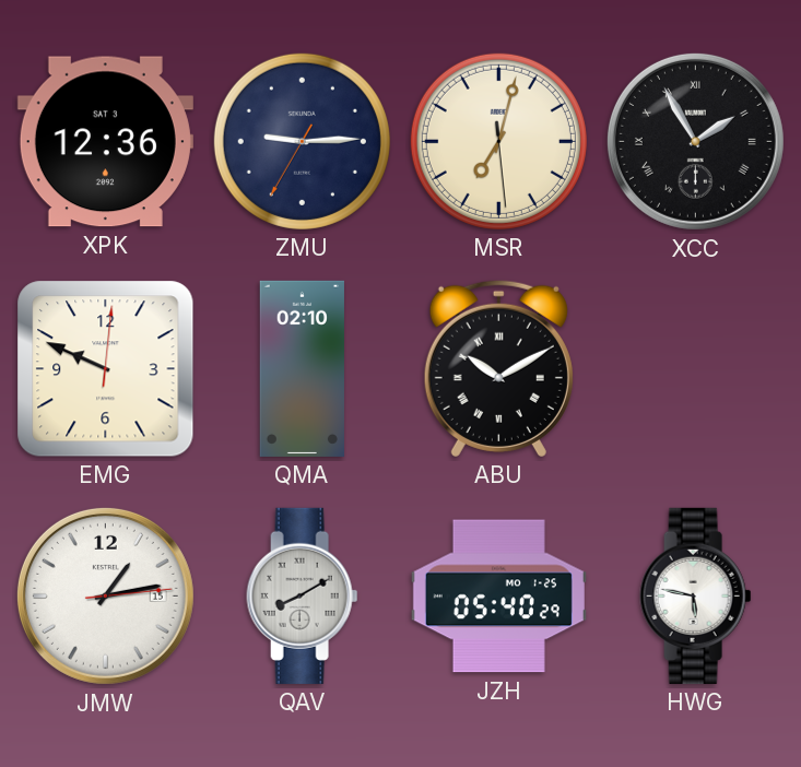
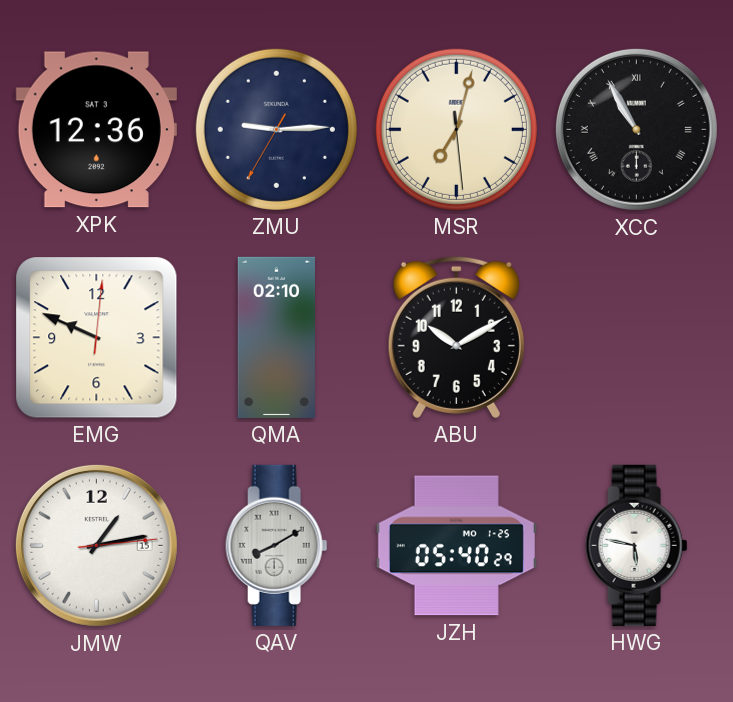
XCC: 1:55 -> 10:55
ABU numerals: Roman -> Arabic
